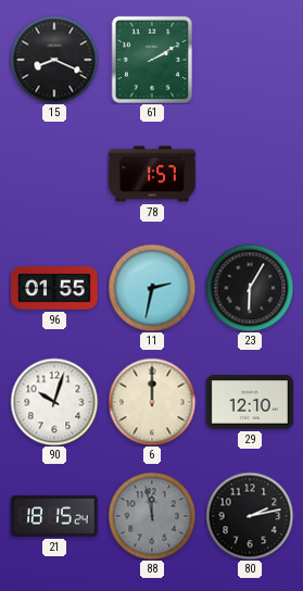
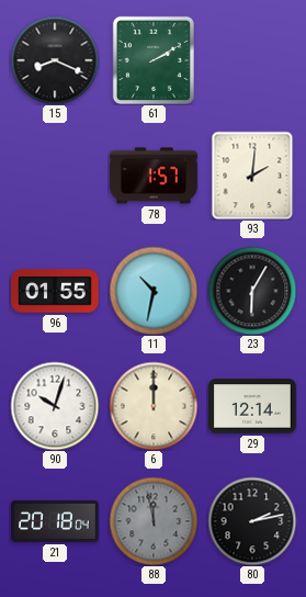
93: none -> 2:01
11: 2:32 -> 10:32
29: 12:10 -> 12:14
21: 18:15 -> 20:18
